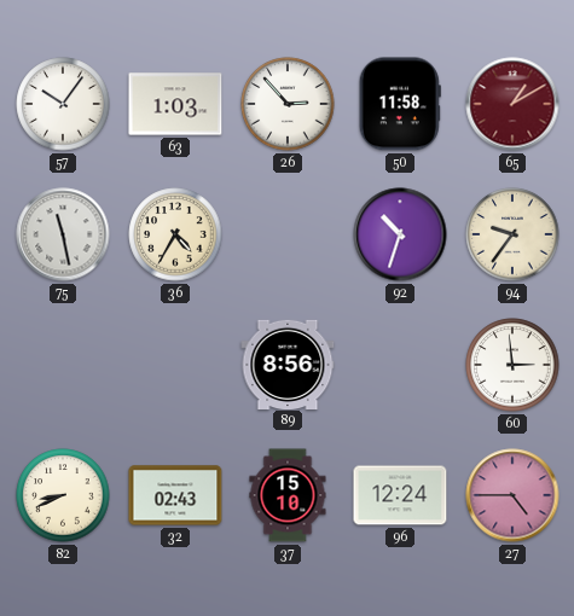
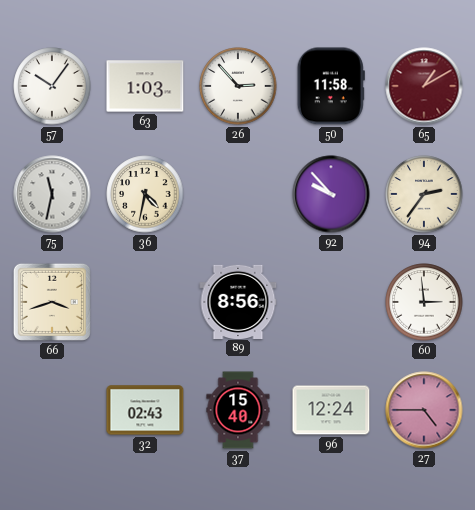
75: 11:28 -> 11:32
36: 4:35 -> 4:32
92: 10:33 -> 9:53
94: 9:36 -> 2:36
66: none -> 3:42
82: 8:41 -> none
37: 15:10 -> 15:40
